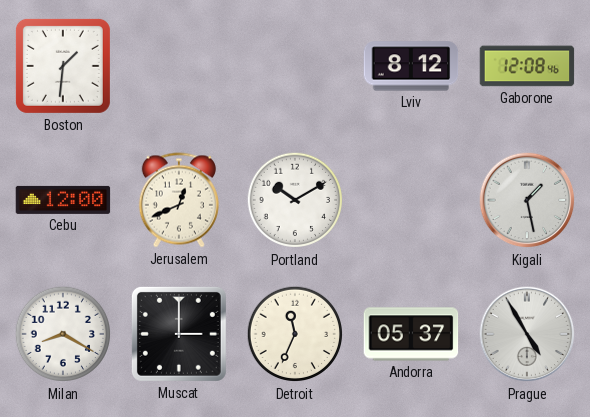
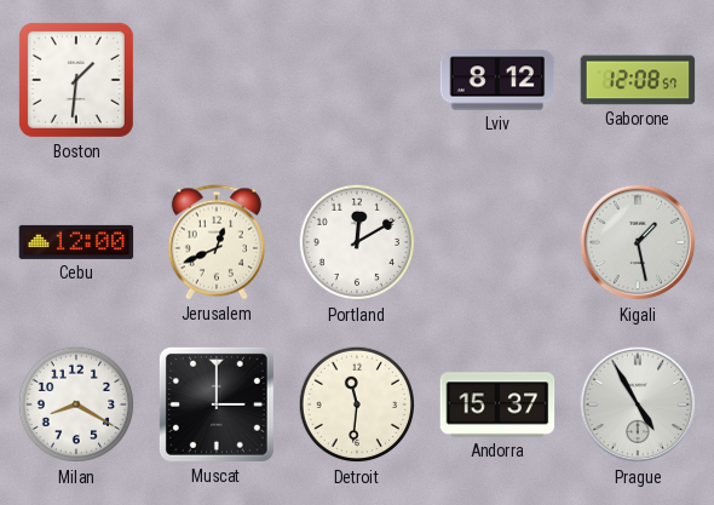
Gaborone: 12:08:46 -> 12:08:57
Portland: 10:10 -> 12:10
Detroit: 11:34 -> 11:31
Andorra: 05:37 -> 15:37
